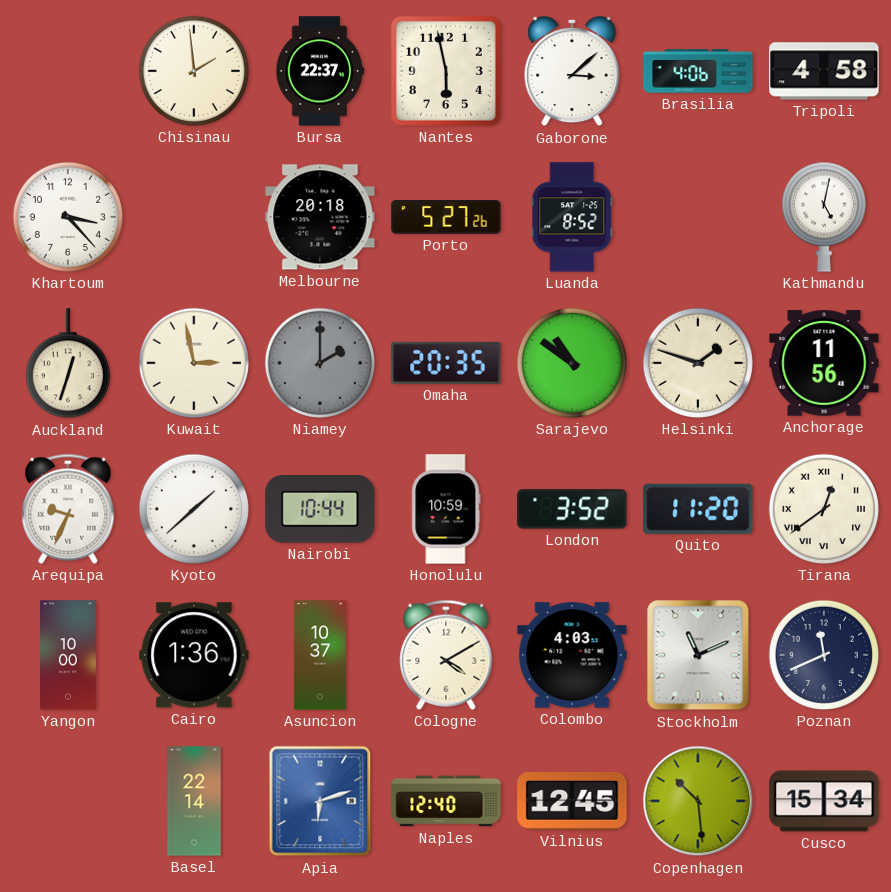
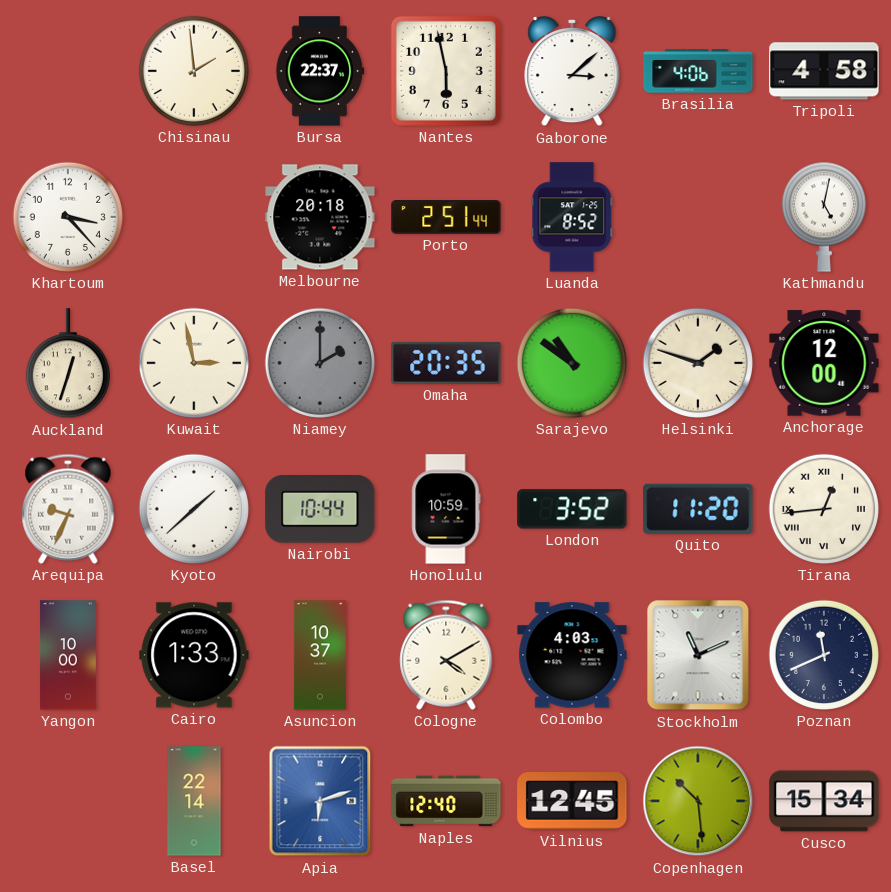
Porto: 5:27 -> 2:51
Anchorage: 11:56 -> 12:00
Tirana: 12:39 -> 12:44
Cairo: 1:36 -> 1:33
